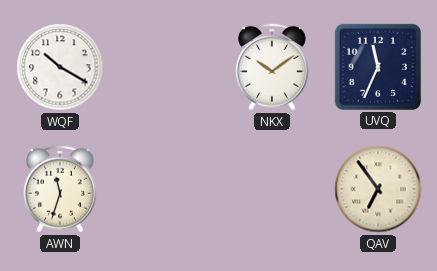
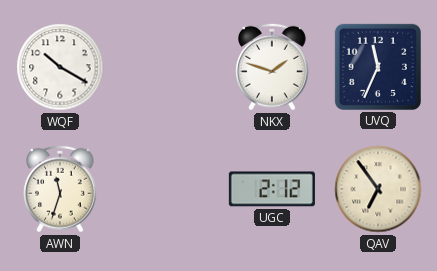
NKX: 10:09 -> 1:48
UGC: none -> 2:12
